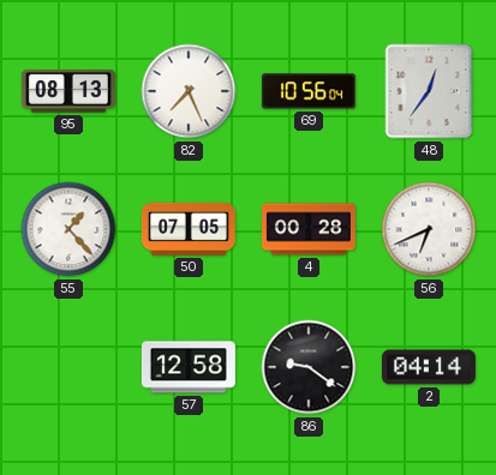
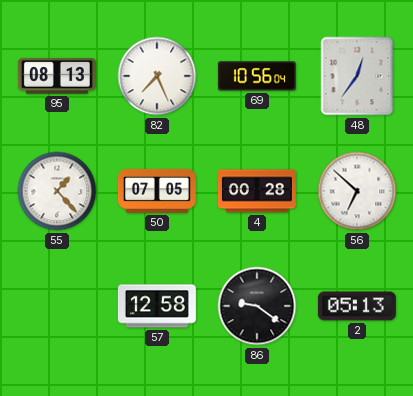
56: 6:41 -> 6:52
2: 04:14 -> 05:13
